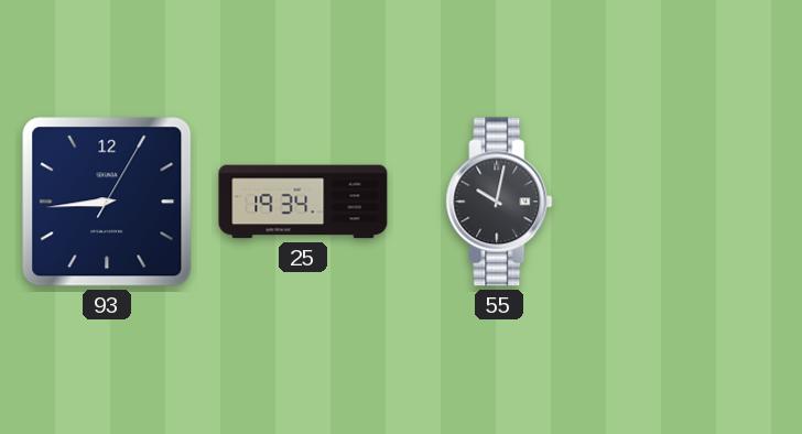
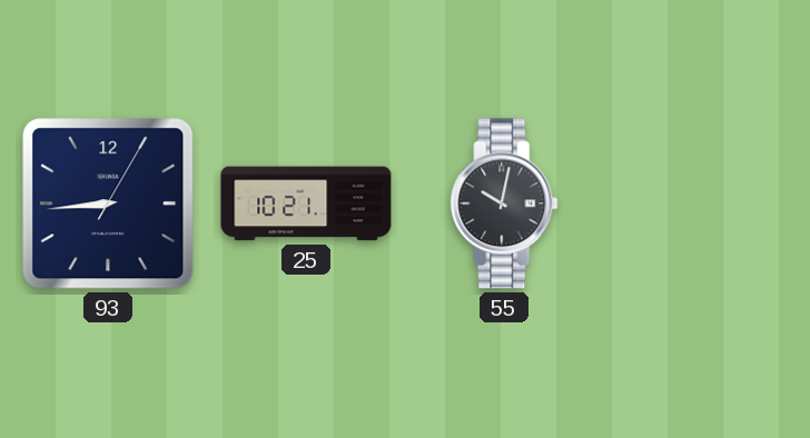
25: 19:34 -> 10:21
